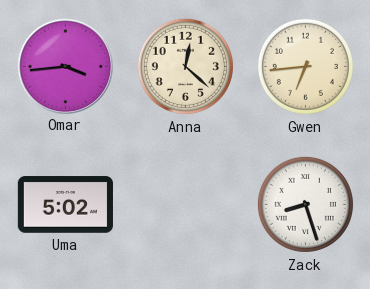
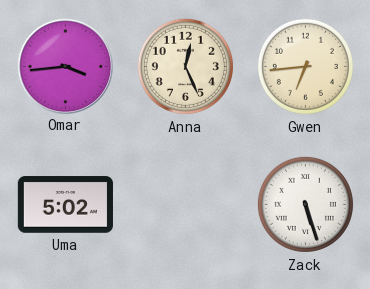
Anna: 12:22 -> 12:26
Zack: 8:27 -> 5:27
